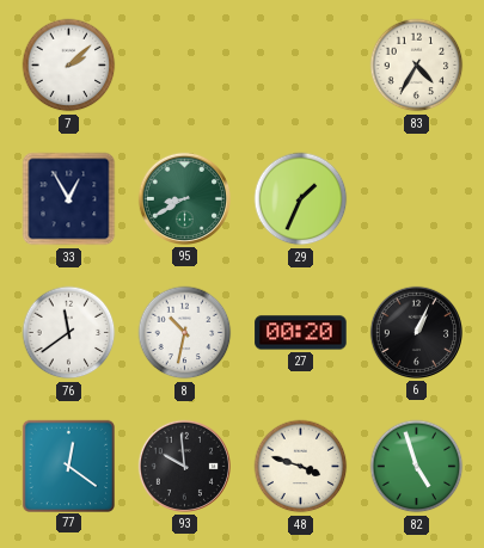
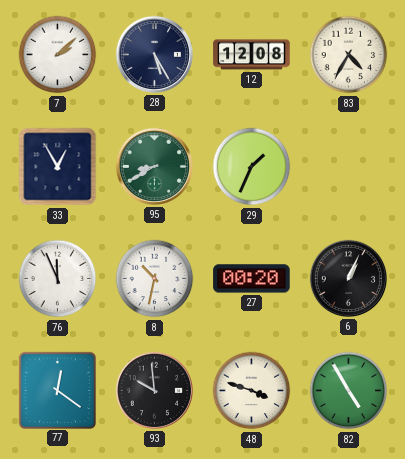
28: none -> 5:25
12: none -> 12:08
76: 11:39 -> 11:56
82: 4:57 -> 4:55
